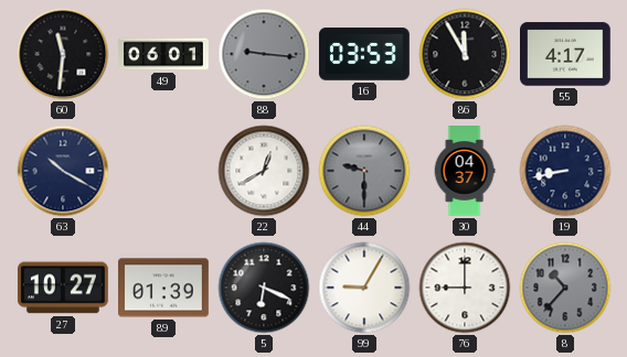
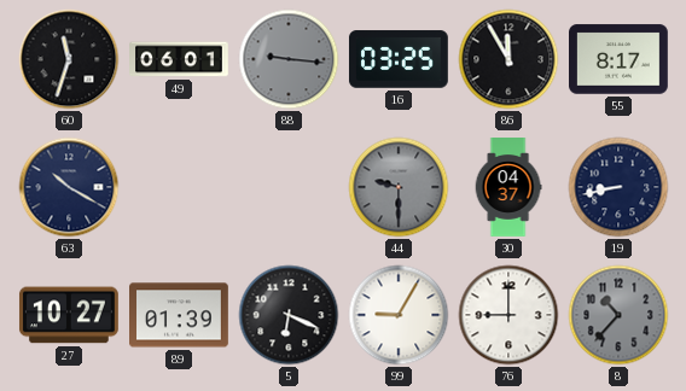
60: 11:31 -> 11:33
16: 03:53 -> 03:25
55: 4:17 -> 8:17
22: 12:40 -> none
